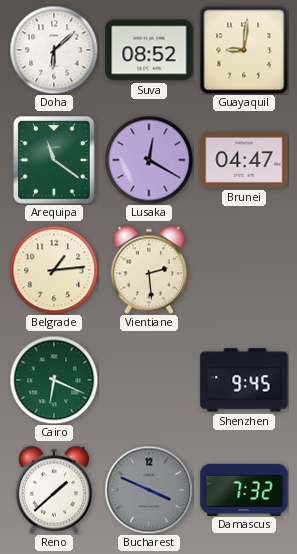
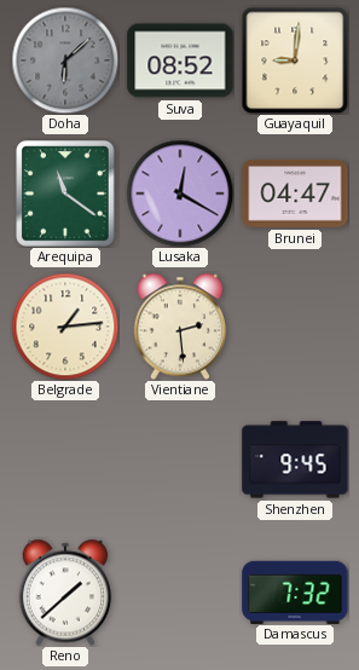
Doha dial: white -> grey
Cairo: 6:19 -> none
Bucharest: 3:49 -> none
